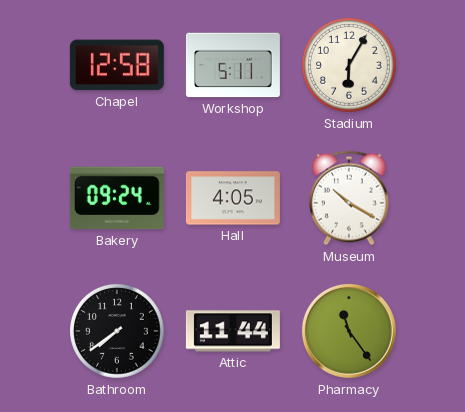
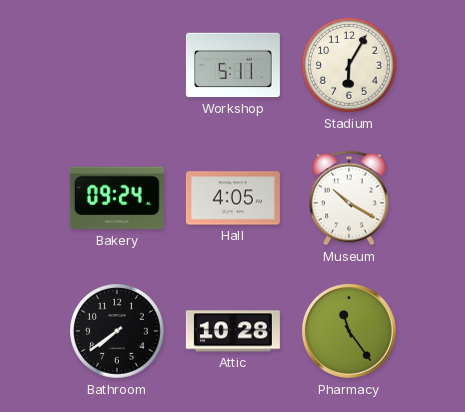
Chapel: 12:58 -> none
Attic: 11:44 -> 10:28
